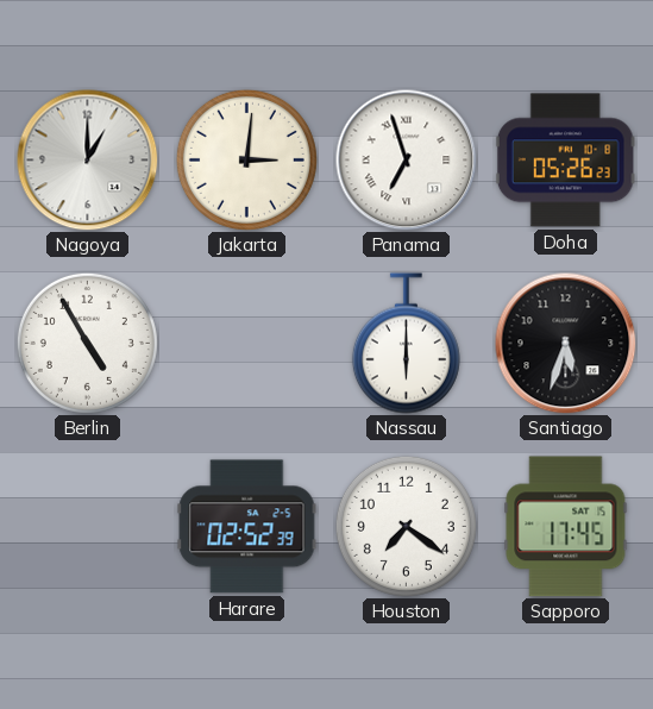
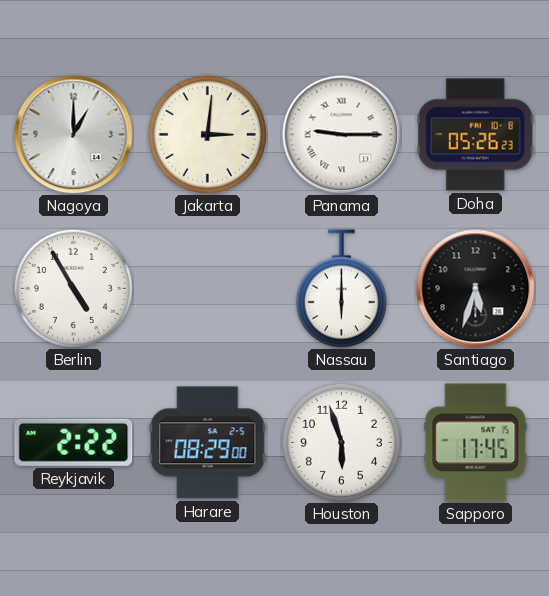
Panama: 6:57 -> 9:15
Reykjavik: none -> 2:22
Harare: 02:52 -> 08:29
Houston: 7:21 -> 5:57
